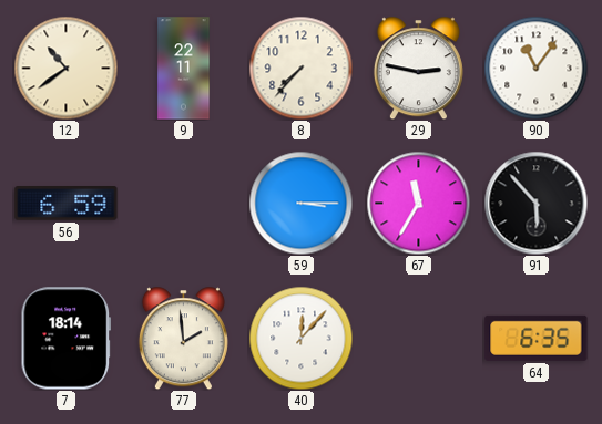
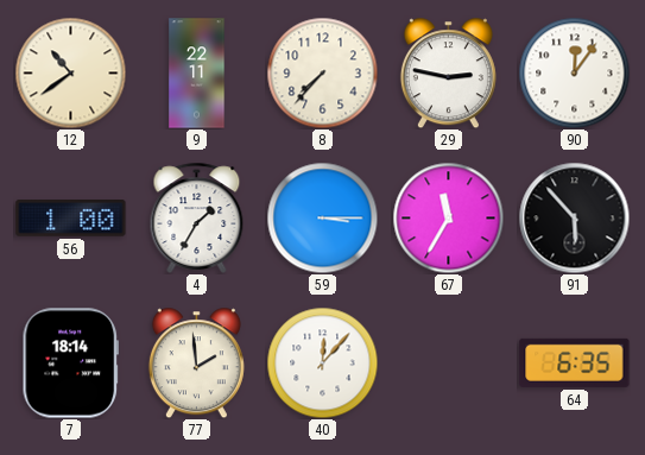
90: 11:06 -> 12:06
56: 6:59 -> 1:00
4: none -> 1:35
